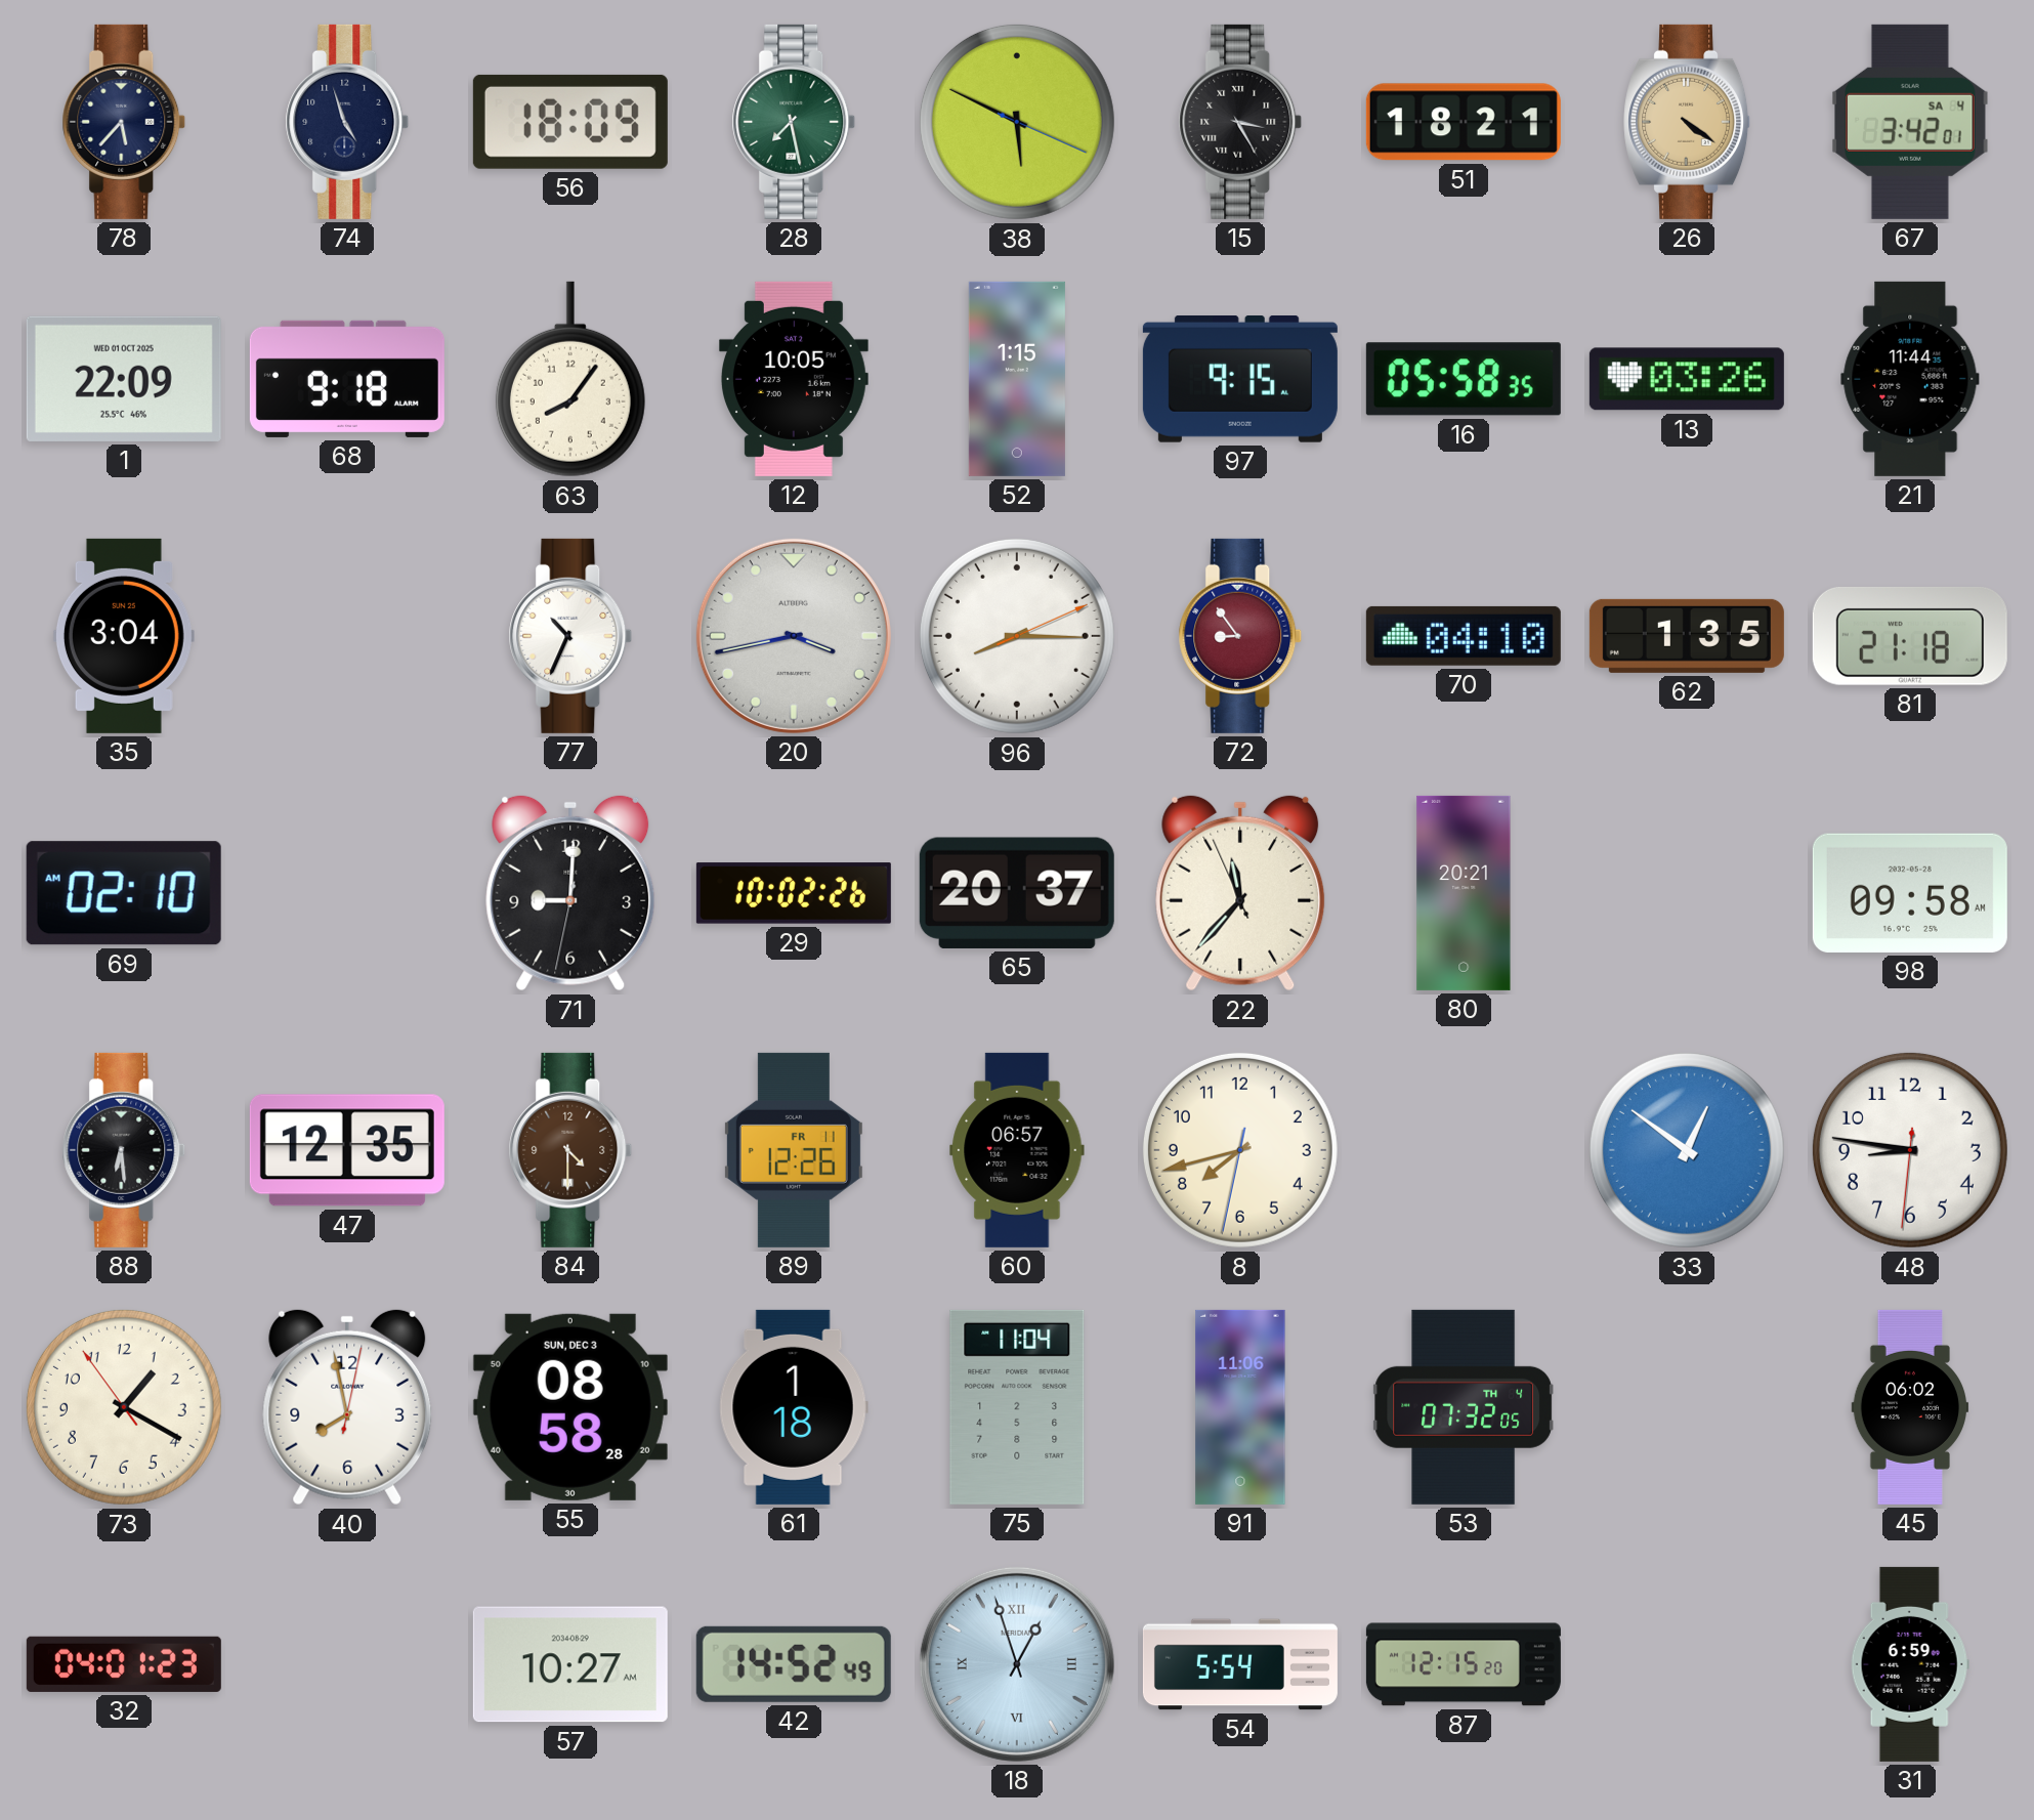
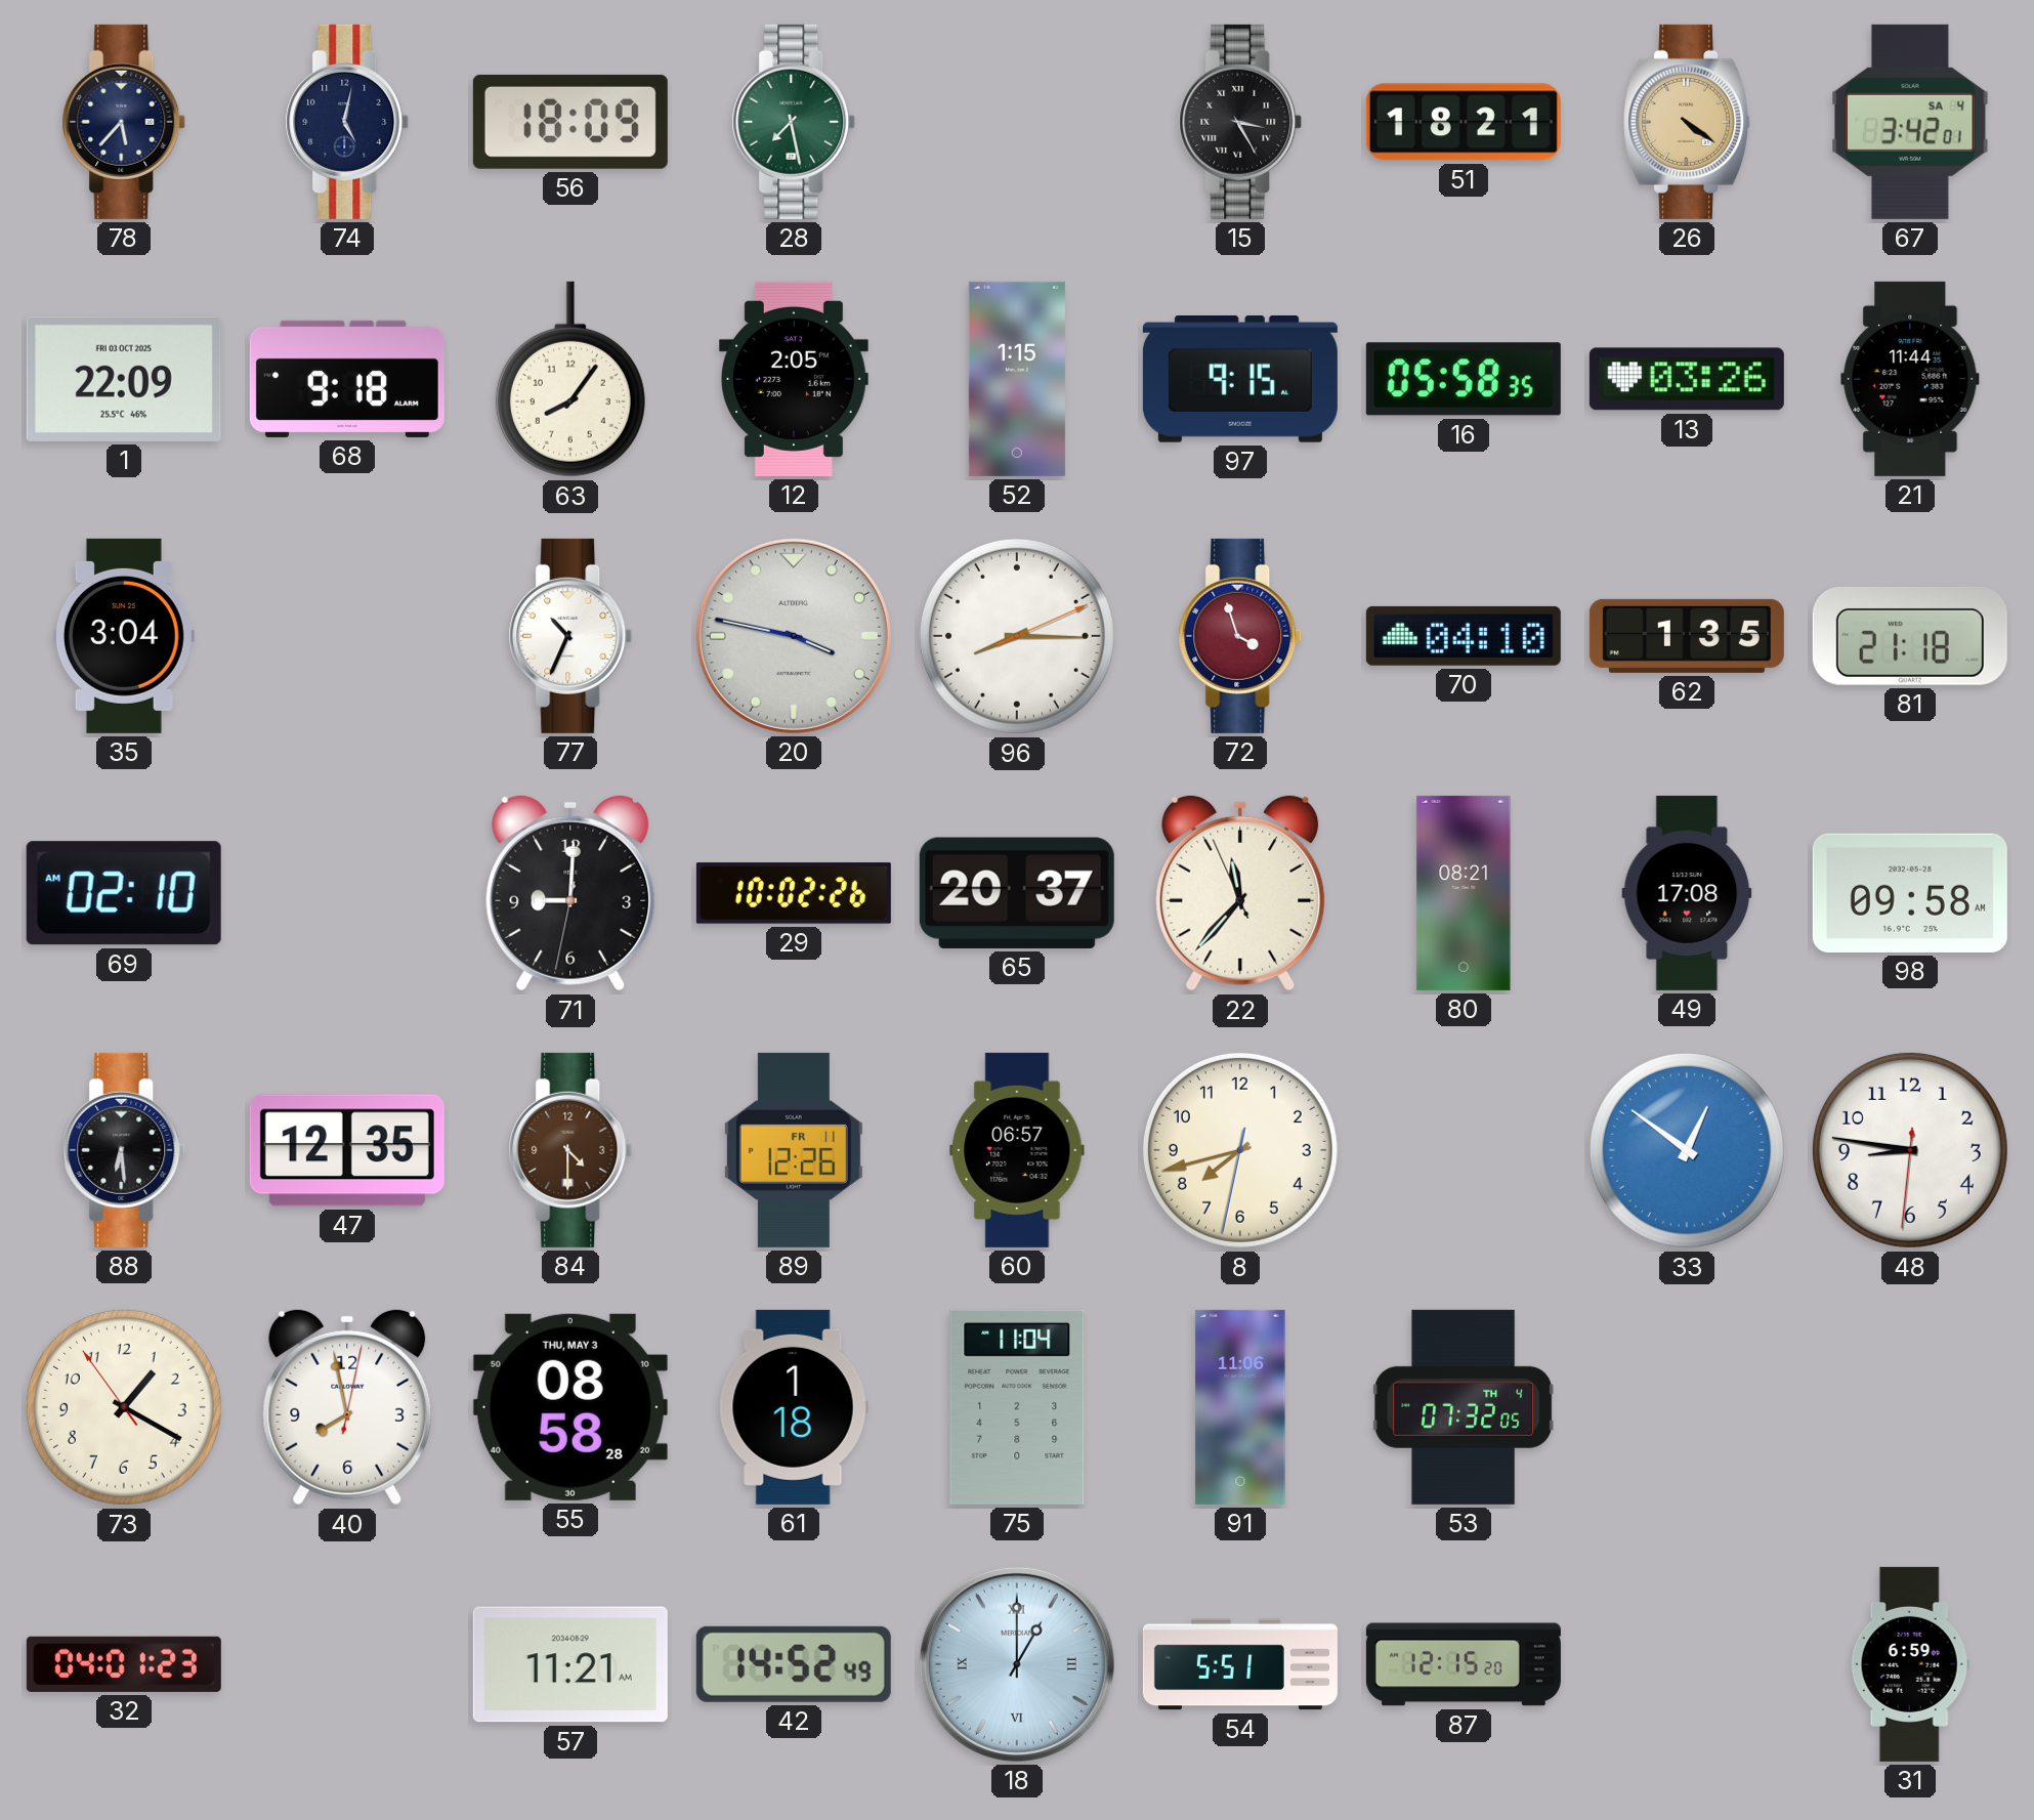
74: 4:57 -> 5:02
38: 5:49 -> none
1 date: WED 01 OCT 2025 -> FRI 03 OCT 2025
12: 10:05 -> 2:05
20: 3:43 -> 3:47
72: 8:54 -> 3:57
80: 20:21 -> 08:21
49: none -> 17:08
55 date: SUN, DEC 3 -> THU, MAY 3
45: 06:02 -> none
57: 10:27 -> 11:21
18: 12:57 -> 1:00
54: 5:54 -> 5:51
